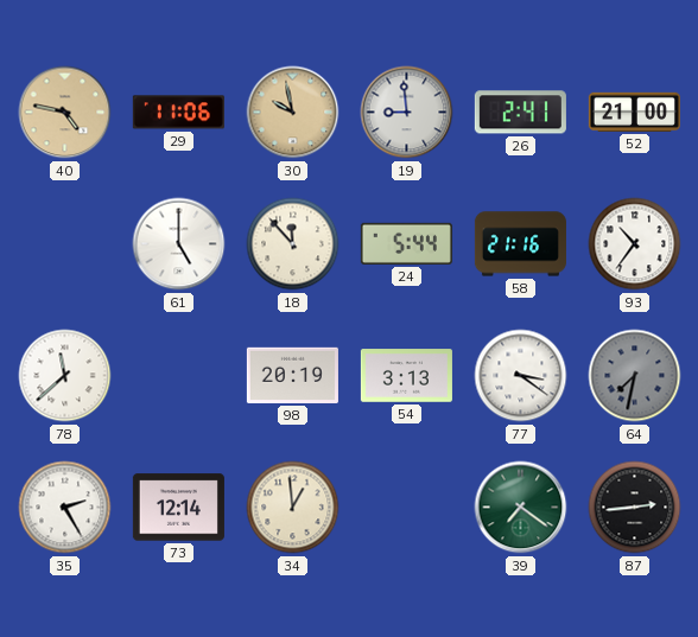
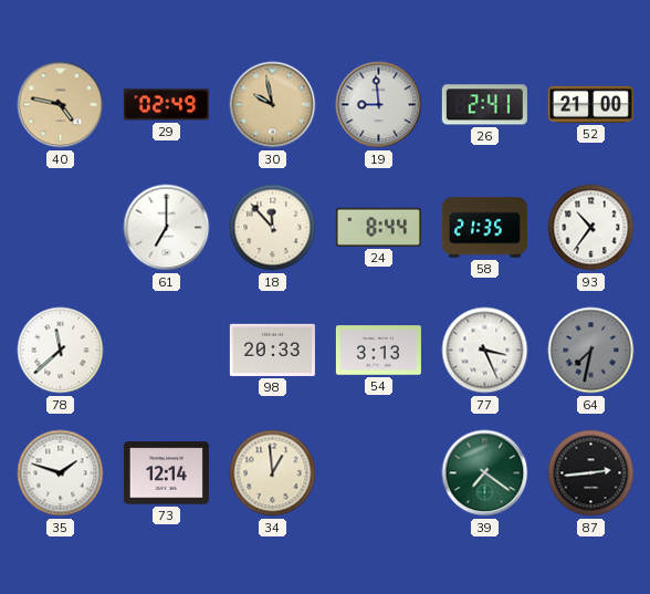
29: 11:06 -> 02:49
61: 5:00 -> 7:00
24: 5:44 -> 8:44
58: 21:16 -> 21:35
98: 20:19 -> 20:33
77: 3:21 -> 3:26
35: 2:25 -> 1:48
